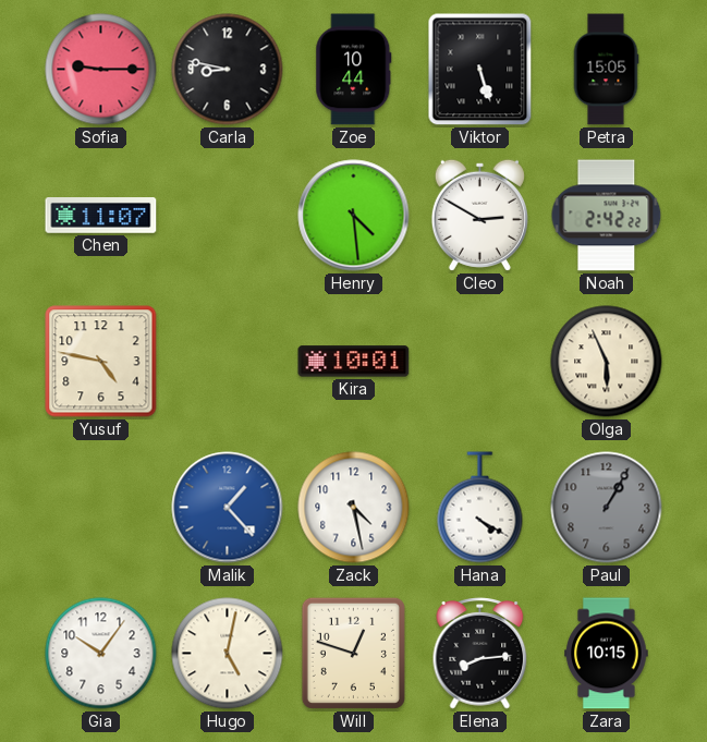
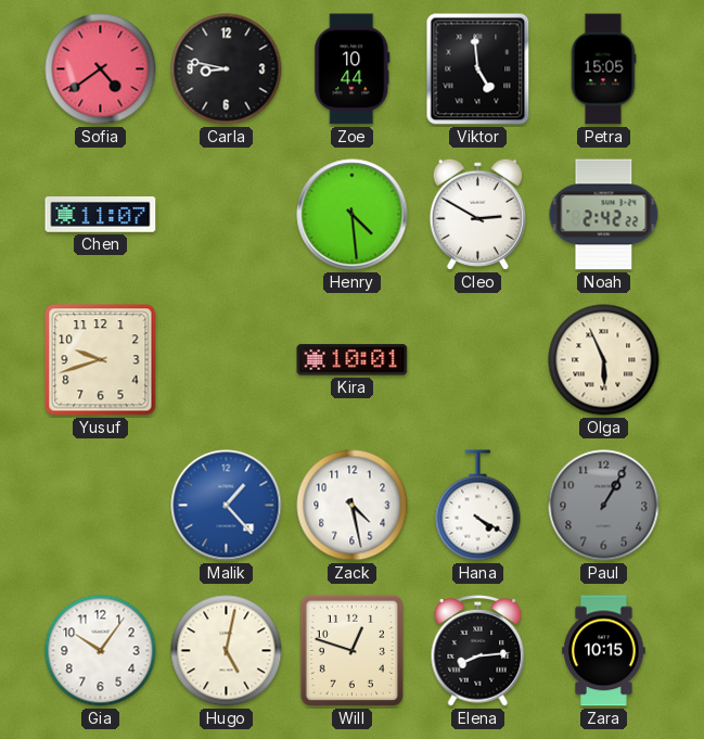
Sofia: 9:15 -> 4:39
Viktor: 5:27 -> 4:59
Yusuf: 4:47 -> 9:42
